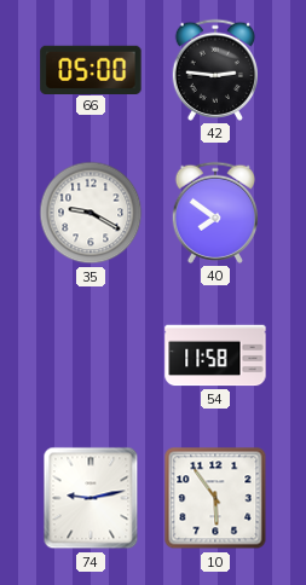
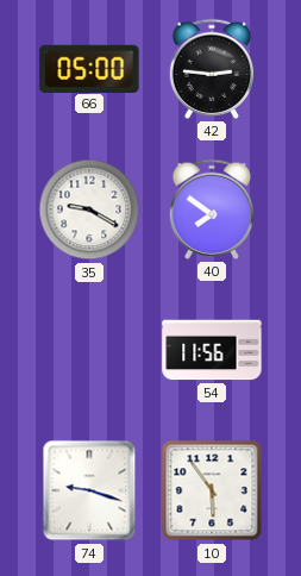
54: 11:58 -> 11:56
74: 9:13 -> 9:18
